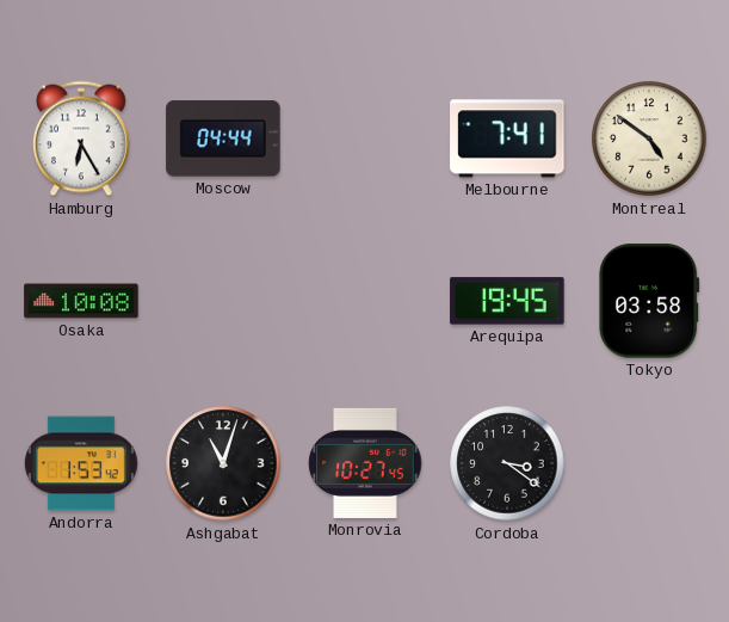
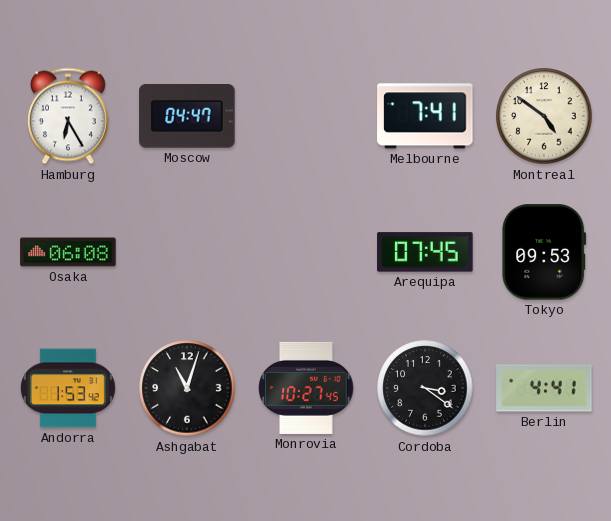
Moscow: 04:44 -> 04:47
Osaka: 10:08 -> 06:08
Arequipa: 19:45 -> 07:45
Tokyo: 03:58 -> 09:53
Berlin: none -> 4:41
